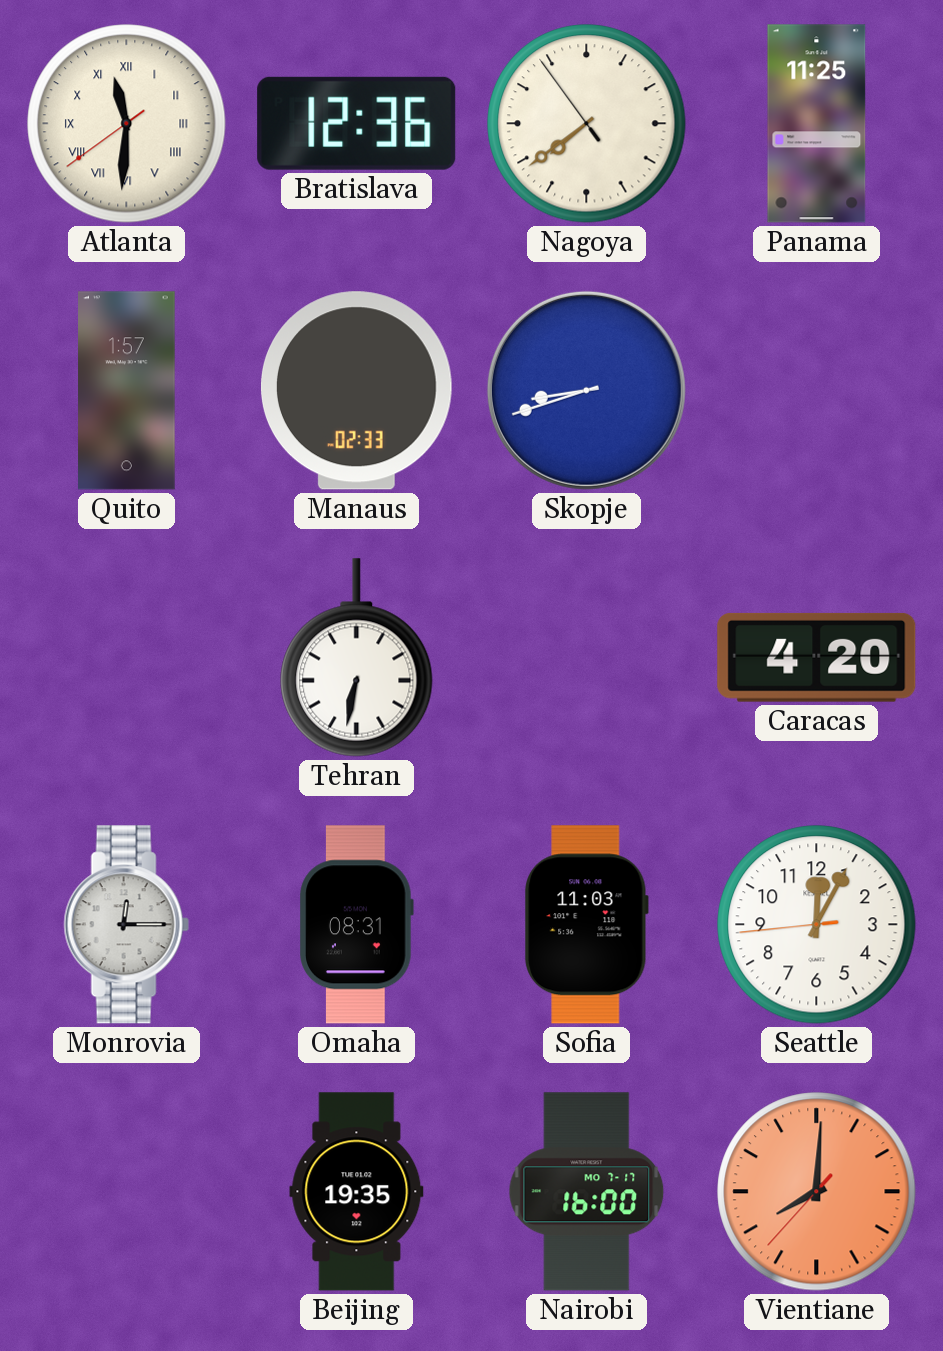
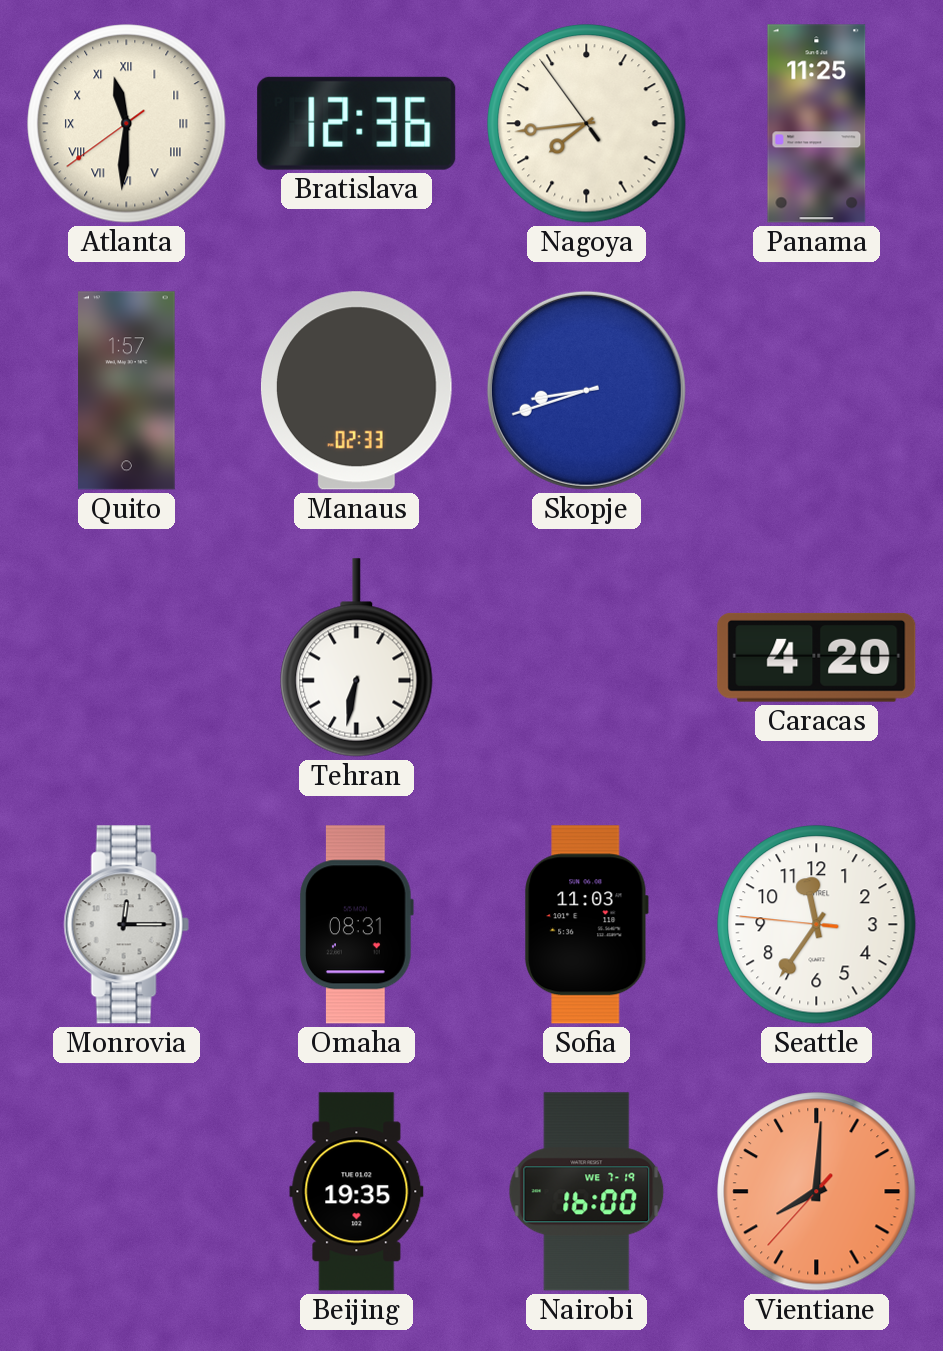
Nagoya: 7:38 -> 7:43
Seattle: 12:04 -> 11:35
Nairobi date: MO 7-17 -> WE 7-19
